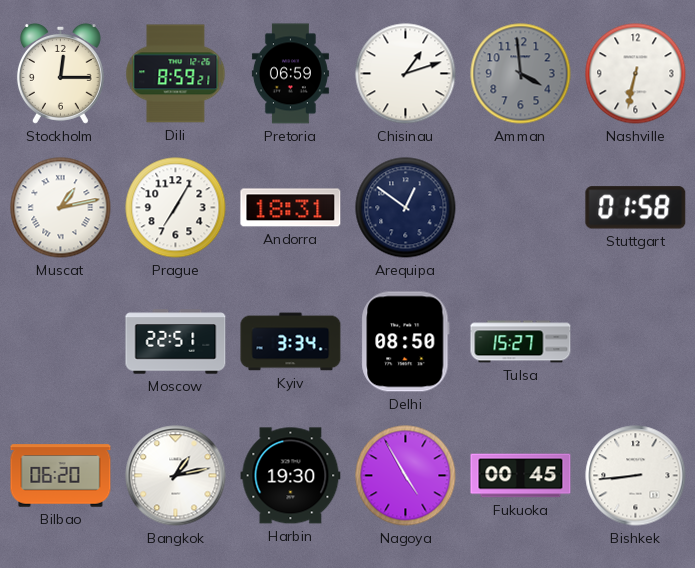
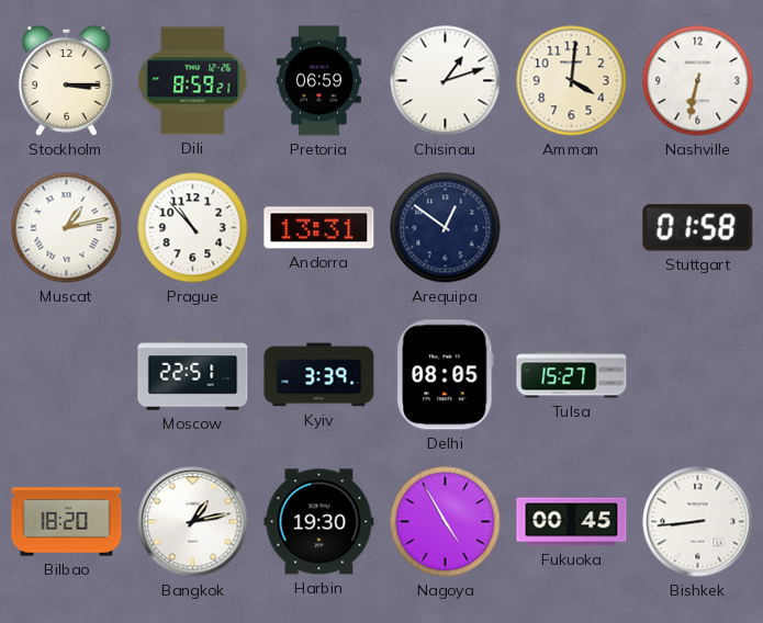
Stockholm: 12:15 -> 3:15
Amman: 3:59 -> 4:01
Amman dial: grey -> cream
Prague: 7:05 -> 10:53
Andorra: 18:31 -> 13:31
Kyiv: 3:34 -> 3:39
Delhi: 08:50 -> 08:05
Bilbao: 06:20 -> 18:20
